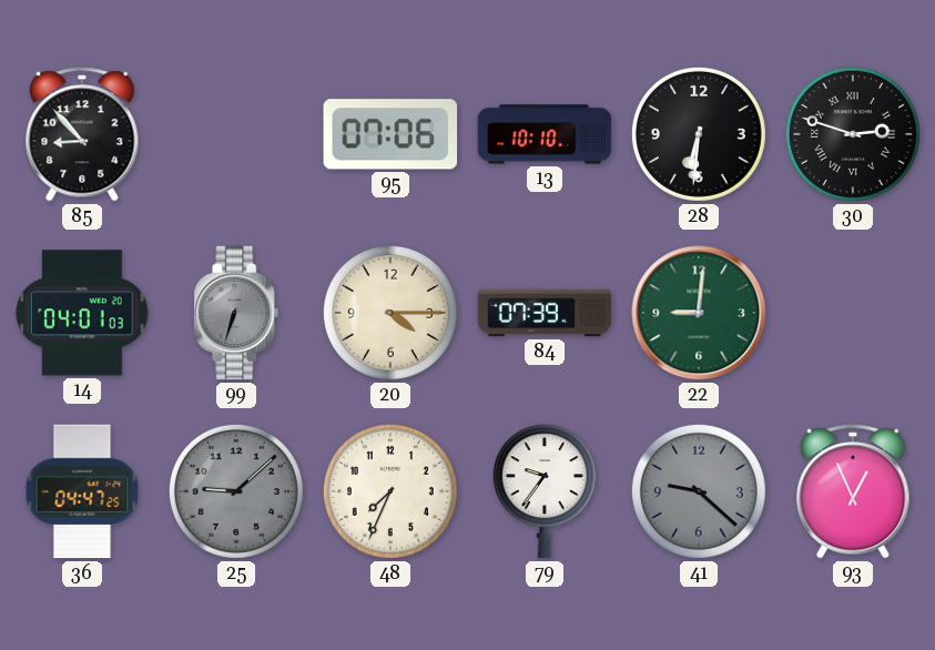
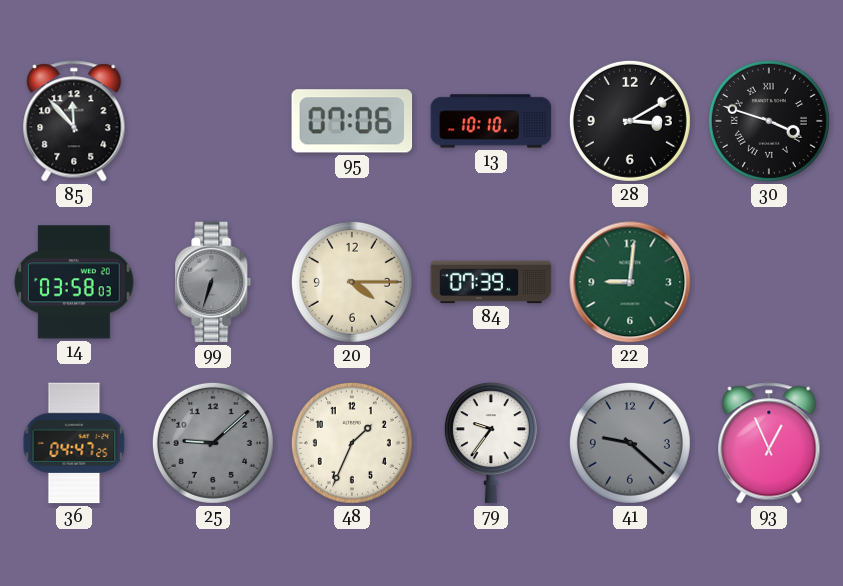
85: 8:53 -> 11:53
28: 6:31 -> 3:10
30: 2:48 -> 3:48
14: 04:01 -> 03:58
48: 7:34 -> 1:34
